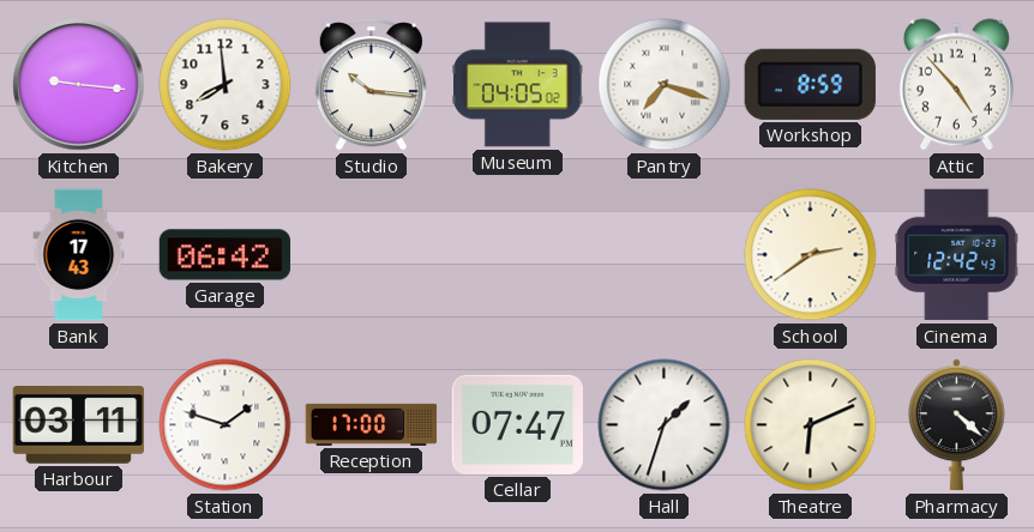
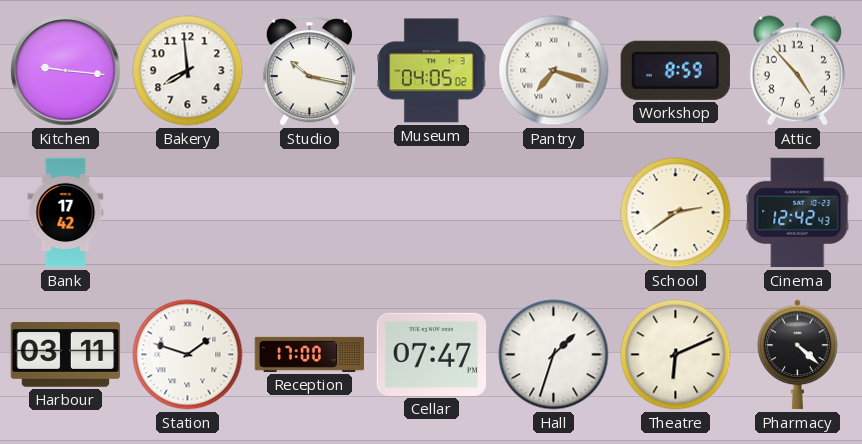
Studio: 10:16 -> 10:17
Bank: 17:43 -> 17:42
Garage: 06:42 -> none
